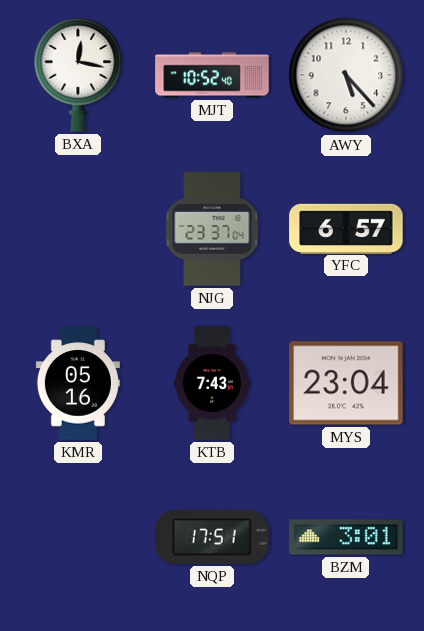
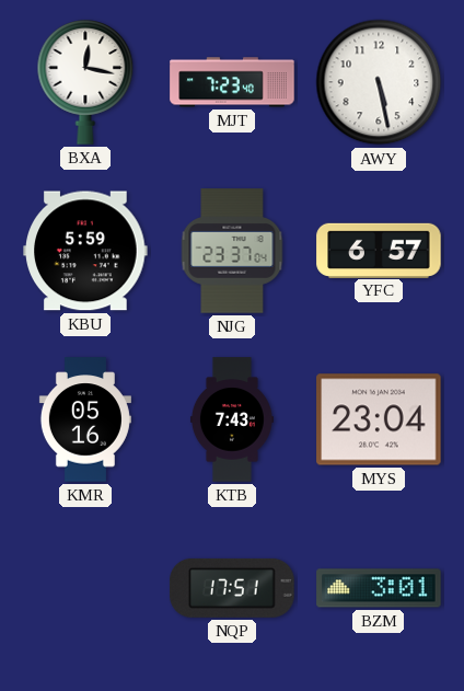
MJT: 10:52 -> 7:23
AWY: 5:23 -> 5:28
KBU: none -> 5:59
